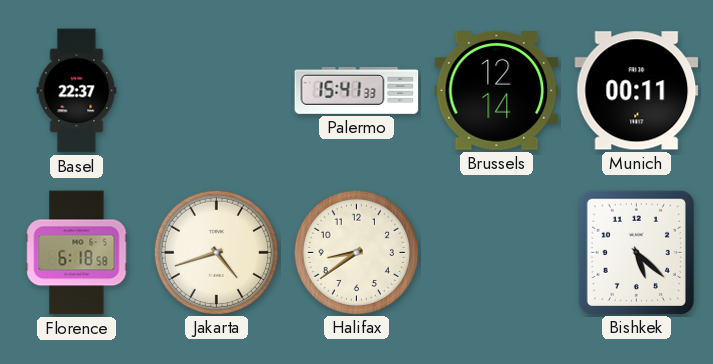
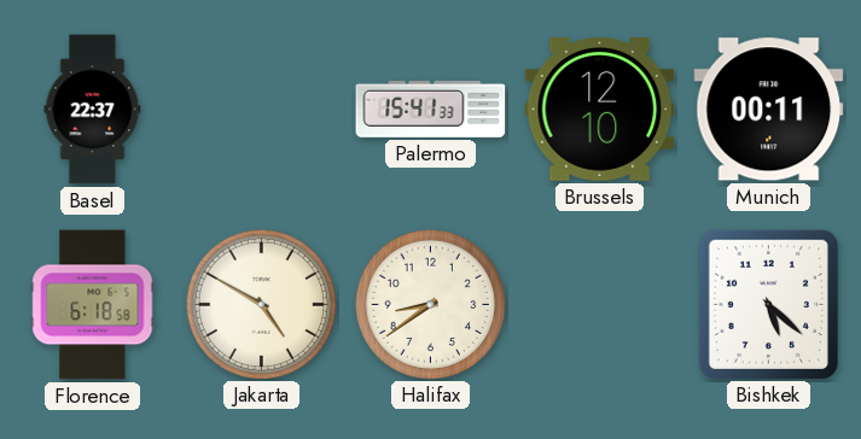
Brussels: 12:14 -> 12:10
Jakarta: 4:42 -> 4:50
